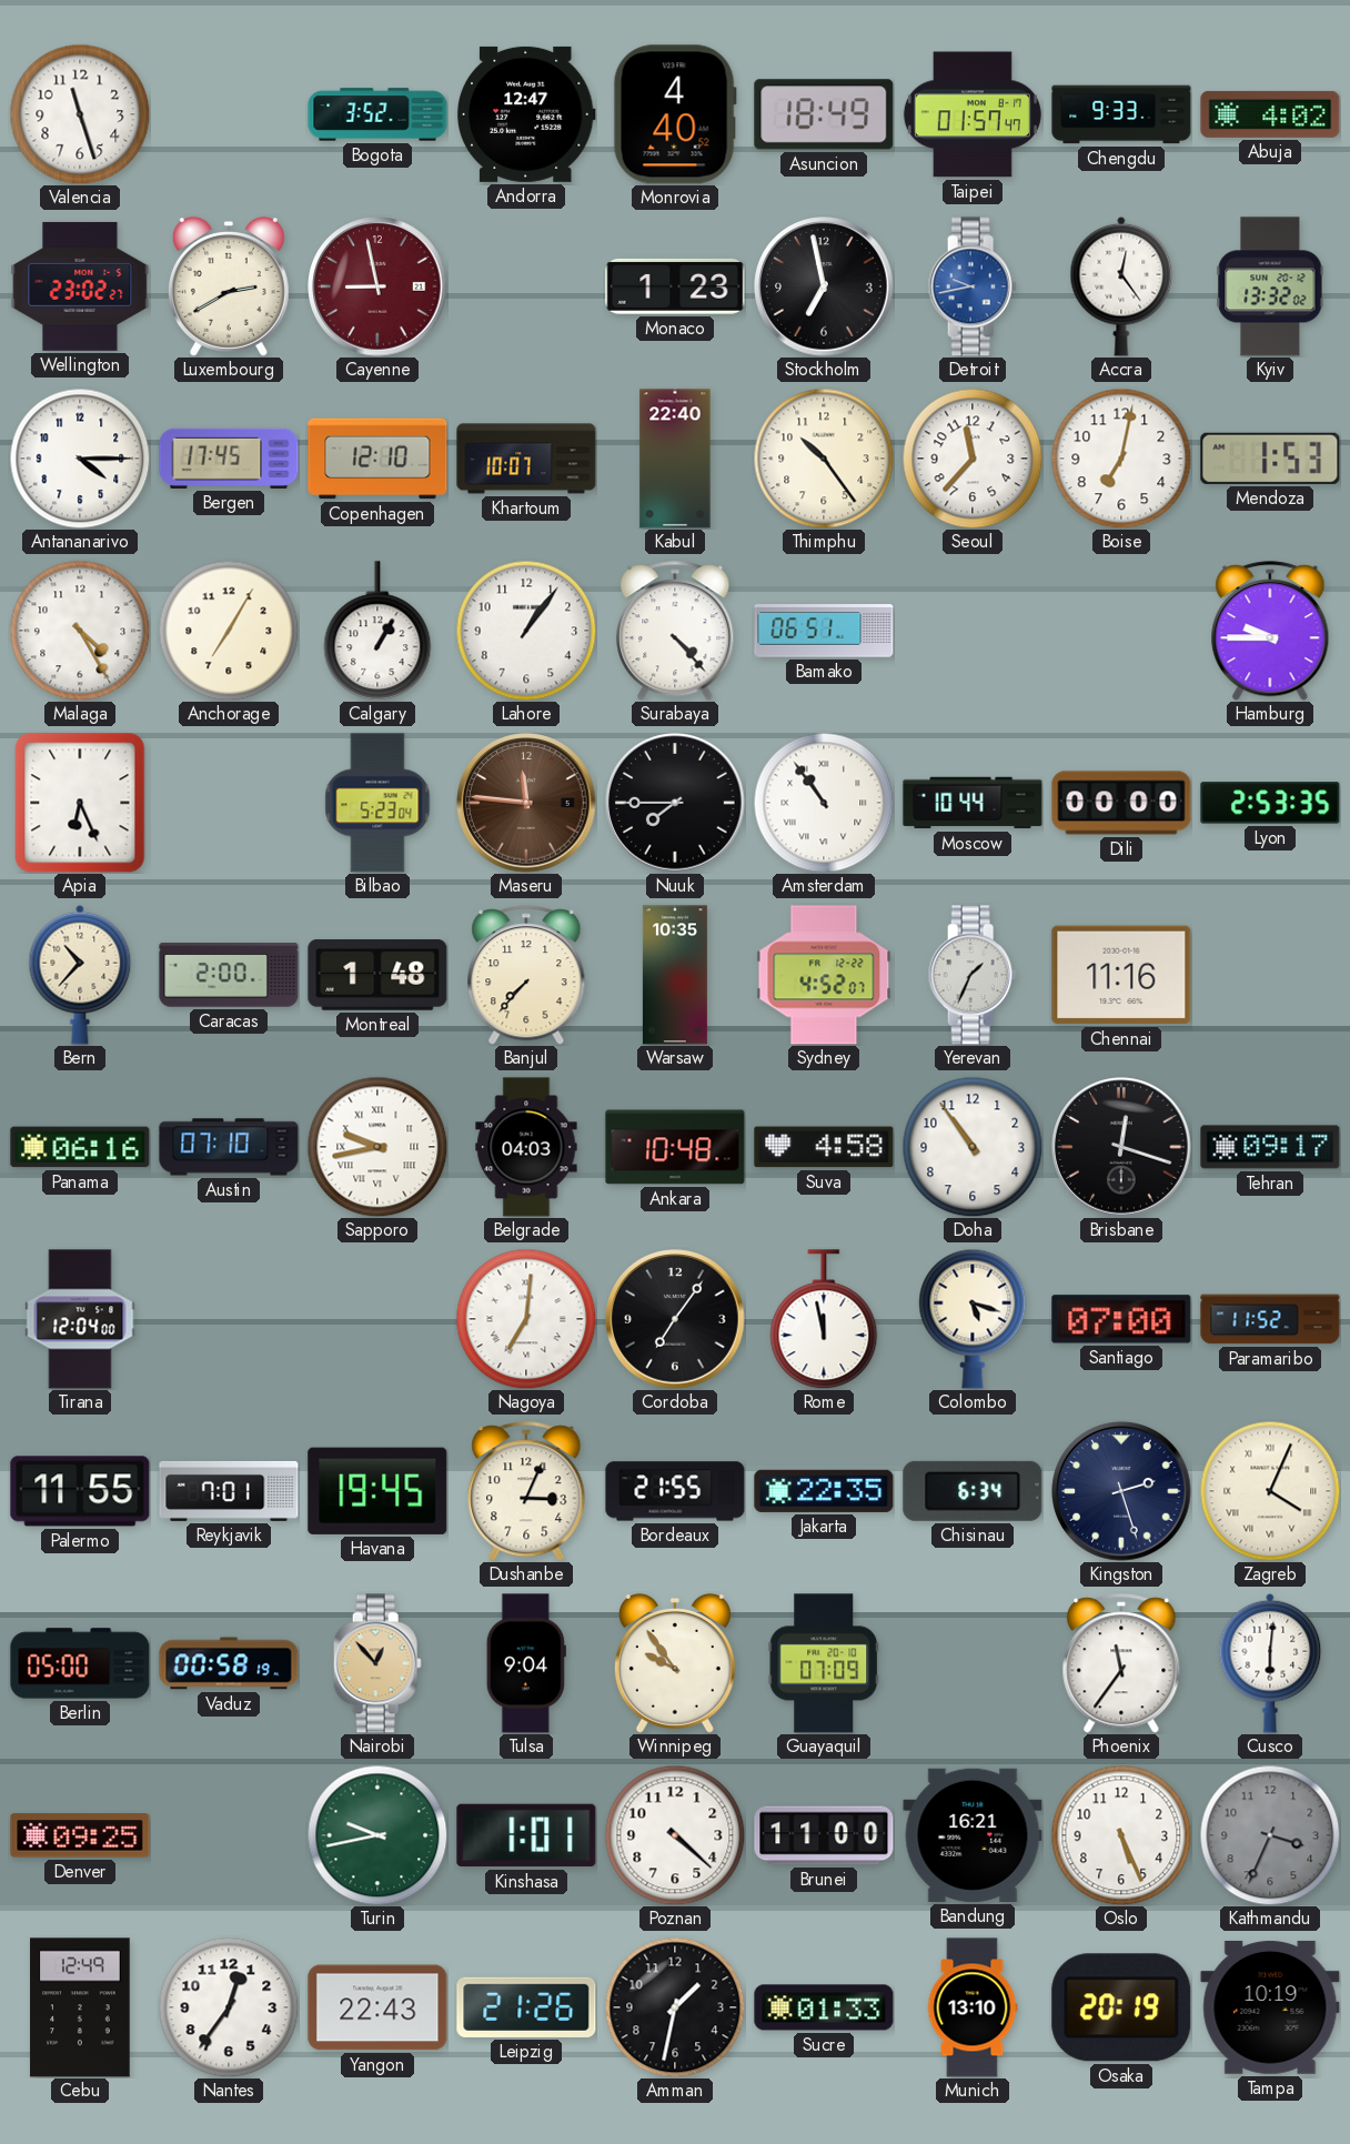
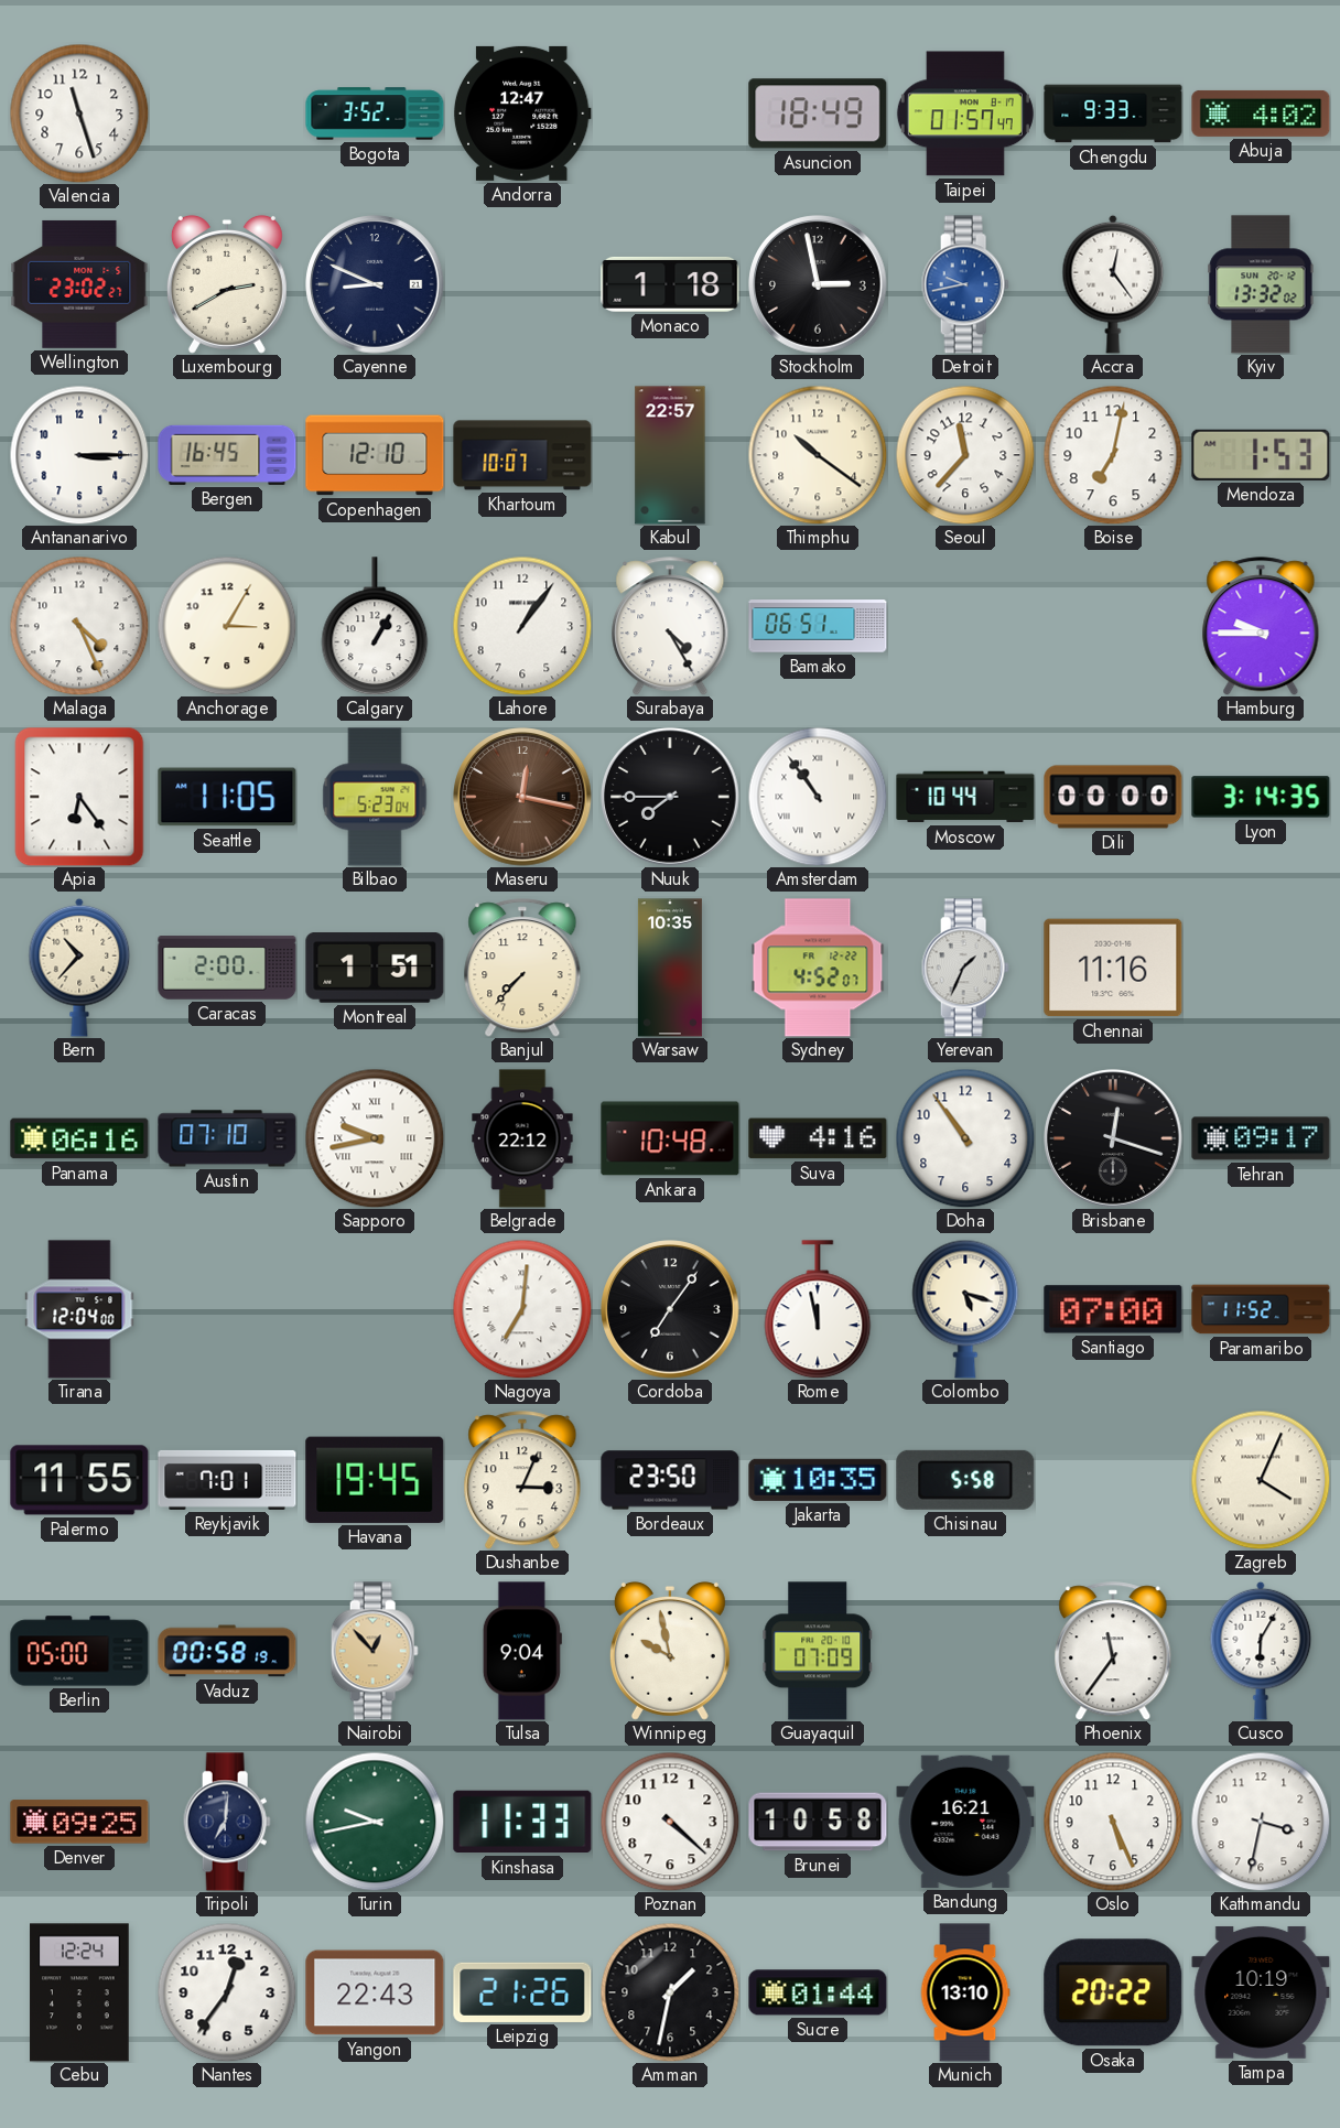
Monrovia: 4:40 -> none
Cayenne: 8:58 -> 8:49
Cayenne dial: burgundy -> navy
Monaco: 1:23 -> 1:18
Stockholm: 6:58 -> 2:58
Antananarivo: 4:15 -> 3:15
Bergen: 17:45 -> 16:45
Kabul: 22:40 -> 22:57
Thimphu: 10:24 -> 10:21
Malaga: 4:25 -> 4:26
Anchorage: 7:05 -> 3:05
Surabaya: 4:23 -> 4:25
Apia: 6:26 -> 6:24
Seattle: none -> 11:05
Maseru: 11:46 -> 12:17
Lyon: 2:53 -> 3:14
Montreal: 1:48 -> 1:51
Belgrade: 04:03 -> 22:12
Suva: 4:58 -> 4:16
Bordeaux: 21:55 -> 23:50
Jakarta: 22:35 -> 10:35
Chisinau: 6:34 -> 5:58
Kingston: 2:27 -> none
Winnipeg: 9:54 -> 9:58
Cusco: 6:01 -> 6:05
Tripoli: none -> 7:01
Kinshasa: 1:01 -> 11:33
Brunei: 11:00 -> 10:58
Kathmandu: 3:34 -> 3:32
Kathmandu dial: grey -> white
Cebu: 12:49 -> 12:24
Sucre: 01:33 -> 01:44
Osaka: 20:19 -> 20:22
